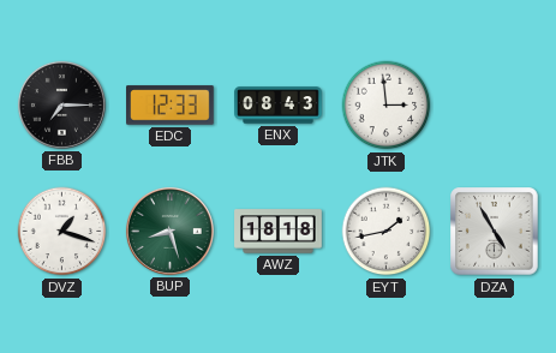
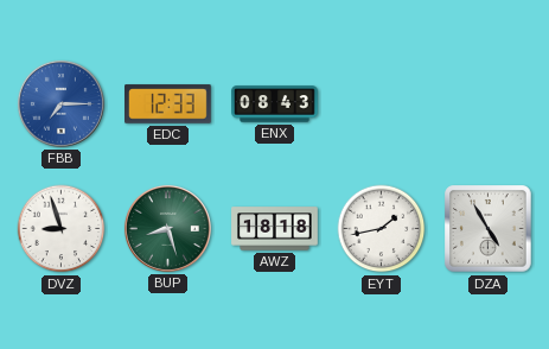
FBB dial: black -> blue
JTK: 2:59 -> none
DVZ: 1:18 -> 8:57
